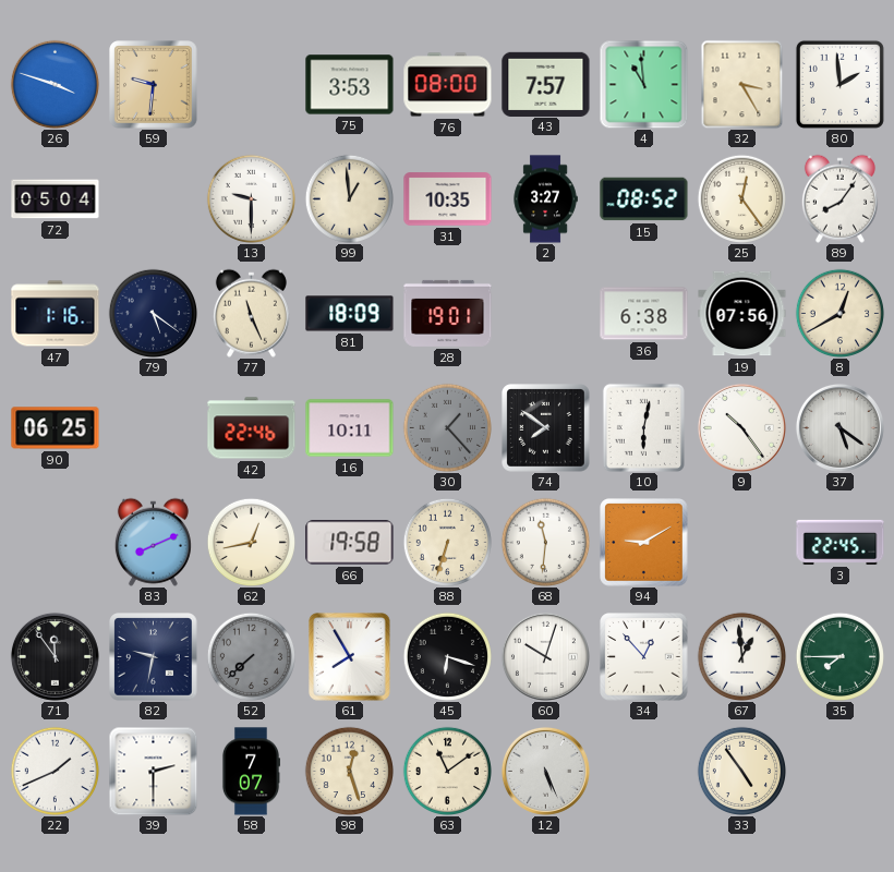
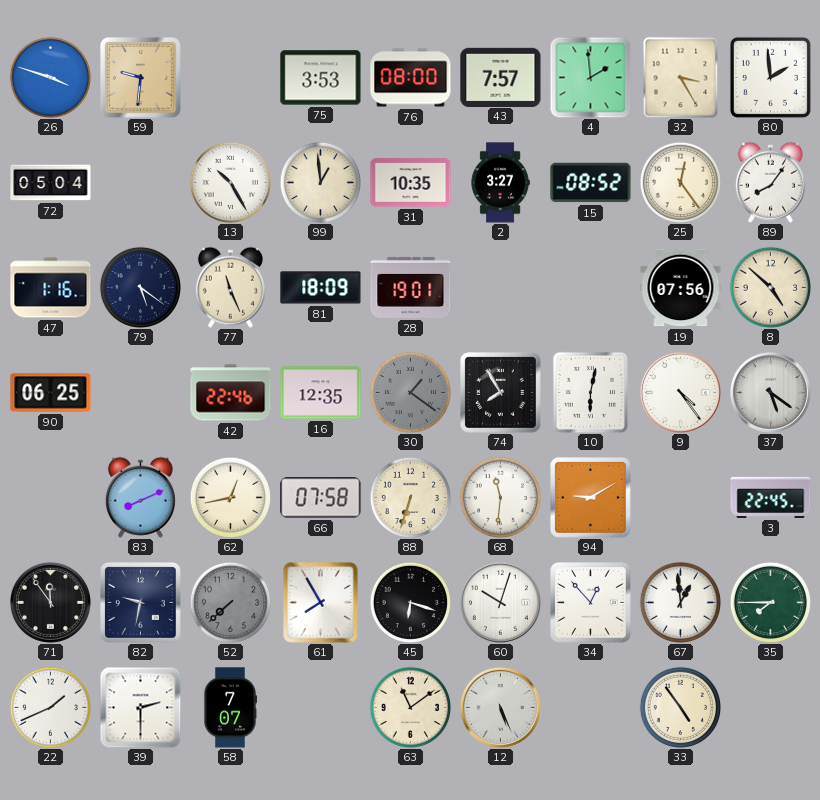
4: 10:59 -> 1:59
13: 9:30 -> 10:25
36: 6:38 -> none
8: 12:40 -> 4:52
16: 10:11 -> 12:35
30: 1:23 -> 1:21
74: 7:51 -> 7:55
9: 10:24 -> 4:24
66: 19:58 -> 07:58
98: 12:27 -> none
